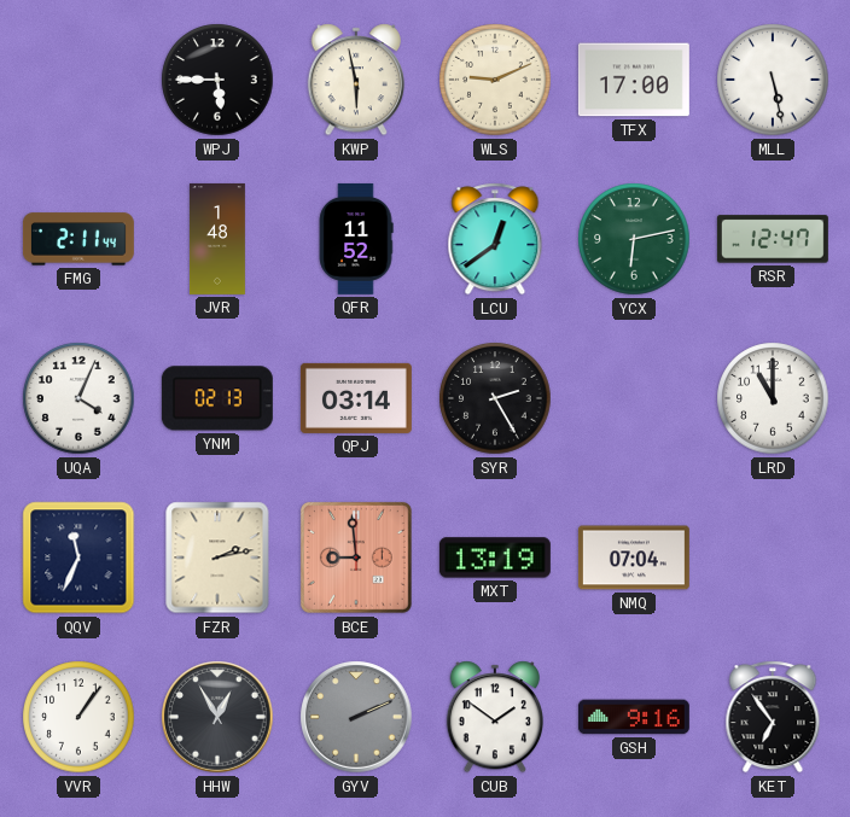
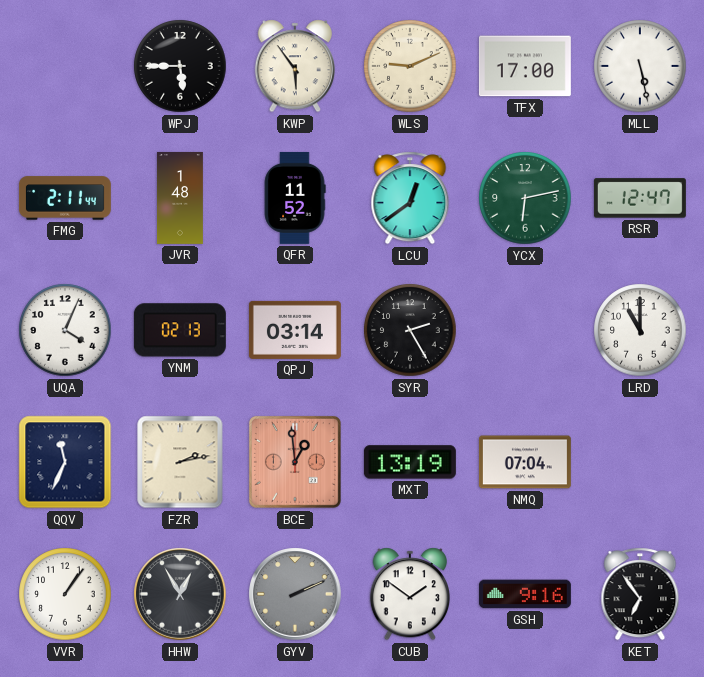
KWP: 5:58 -> 5:54
BCE: 8:59 -> 12:59
